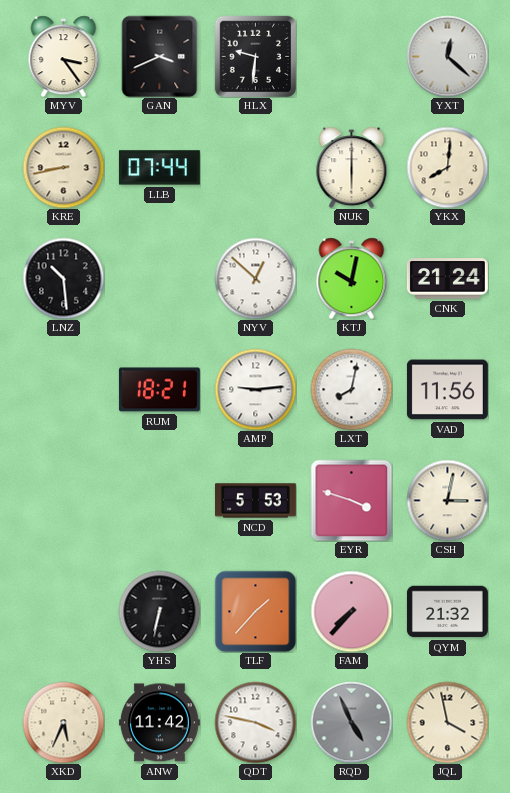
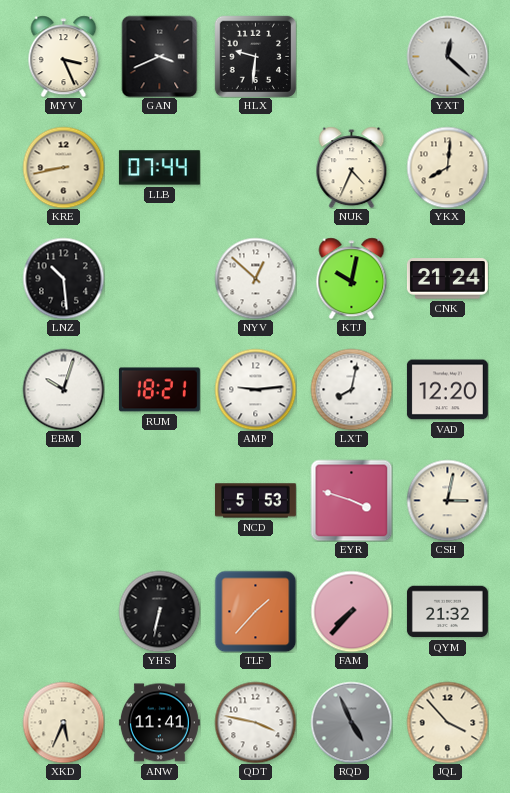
MYV: 3:24 -> 3:26
NUK: 6:00 -> 4:34
EBM: none -> 10:03
VAD: 11:56 -> 12:20
ANW: 11:42 -> 11:41
JQL: 3:58 -> 3:53
